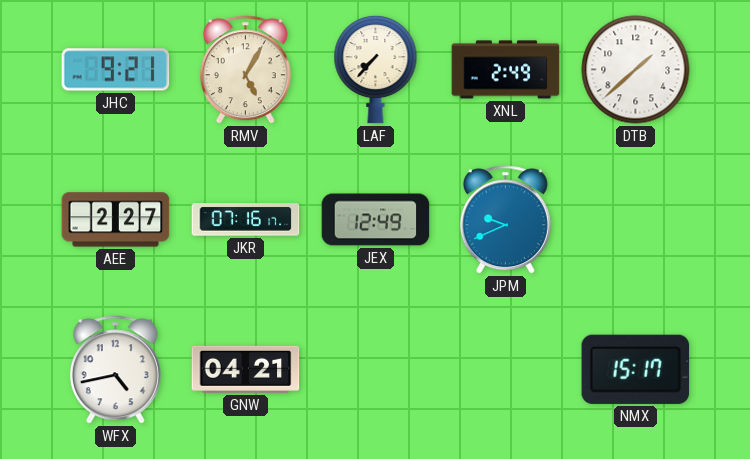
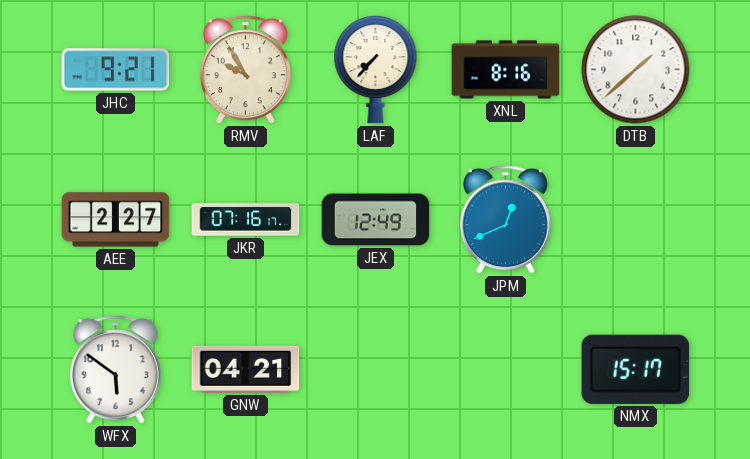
RMV: 5:05 -> 9:55
XNL: 2:49 -> 8:16
JPM: 9:41 -> 12:41
WFX: 4:43 -> 5:51
